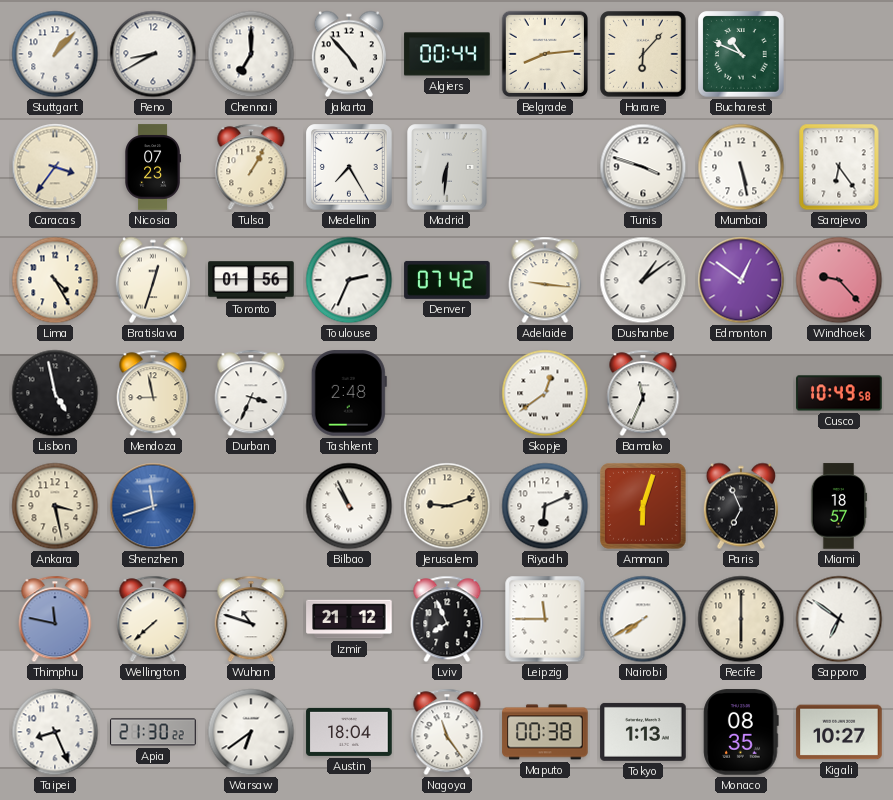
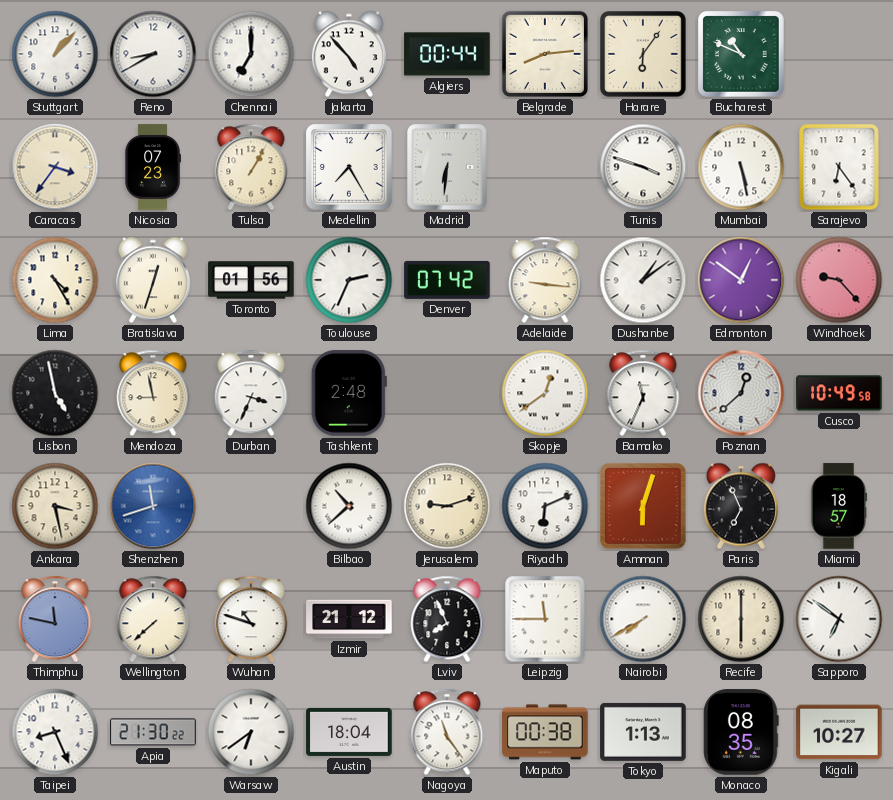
Harare: 6:07 -> 6:06
Poznan: none -> 12:38
Bilbao: 10:56 -> 10:38
